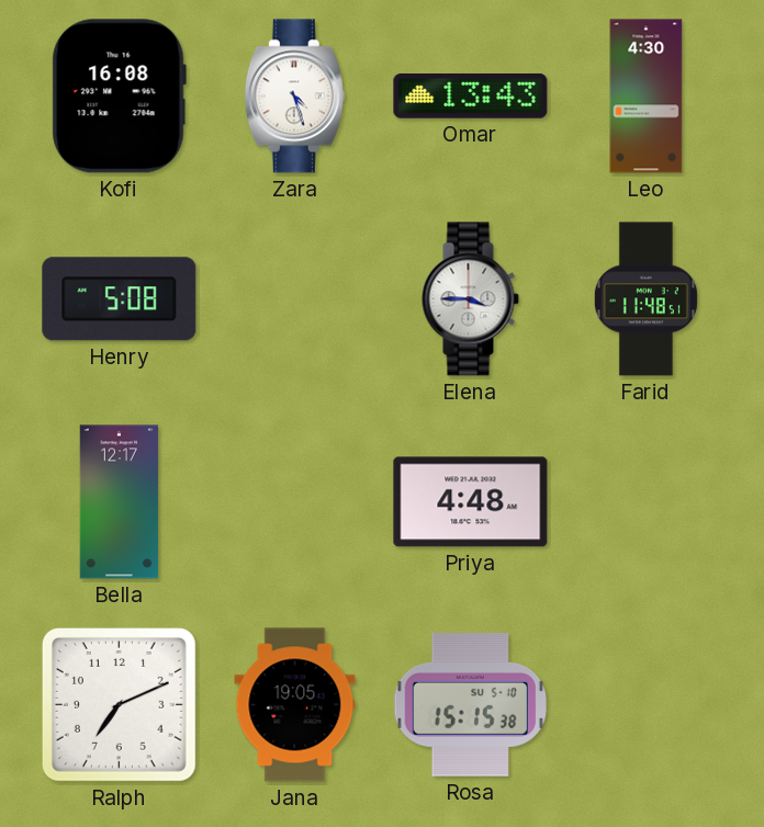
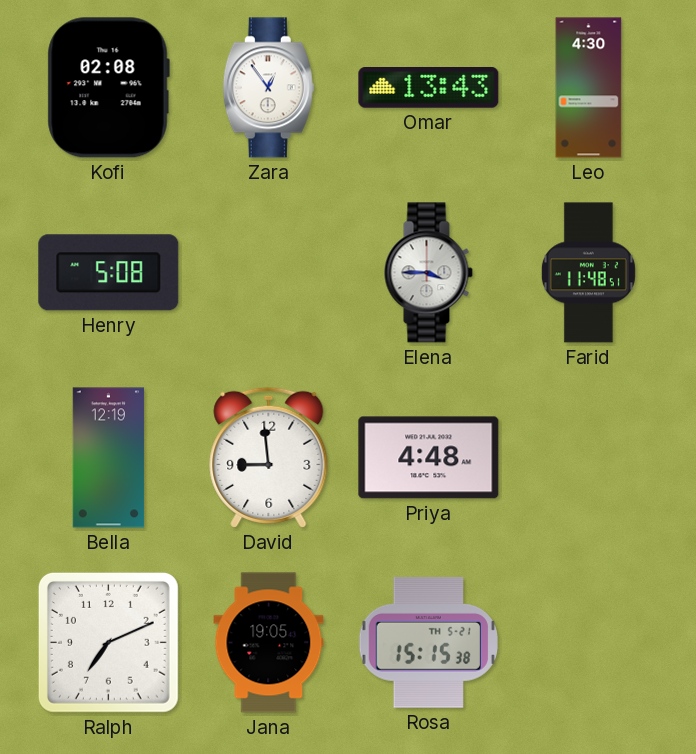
Kofi: 16:08 -> 02:08
Zara: 4:27 -> 12:54
Bella: 12:17 -> 12:19
David: none -> 8:59
Rosa date: SU 5-10 -> TH 5-21
